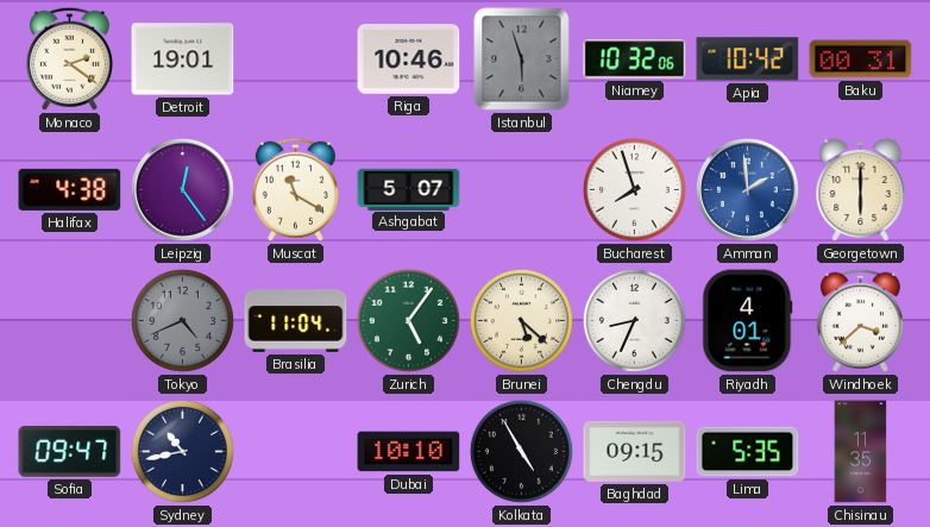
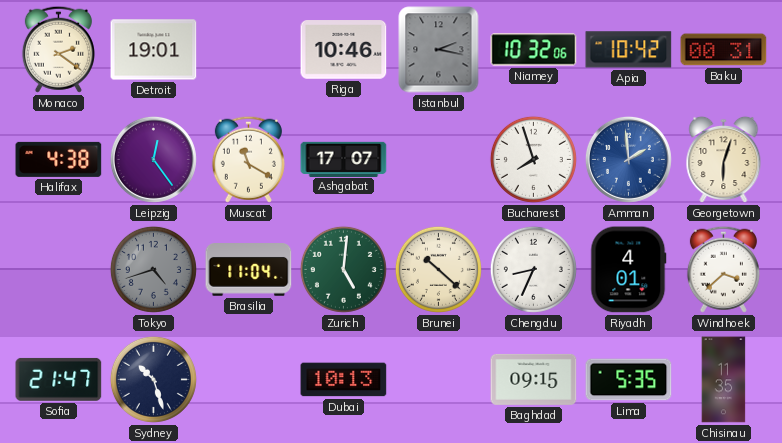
Istanbul: 5:57 -> 2:17
Ashgabat: 5:07 -> 17:07
Georgetown: 6:00 -> 6:03
Tokyo: 4:41 -> 4:42
Zurich: 5:06 -> 5:01
Brunei: 5:22 -> 10:22
Sofia: 09:47 -> 21:47
Sydney: 10:43 -> 10:27
Dubai: 10:10 -> 10:13
Kolkata: 4:55 -> none
